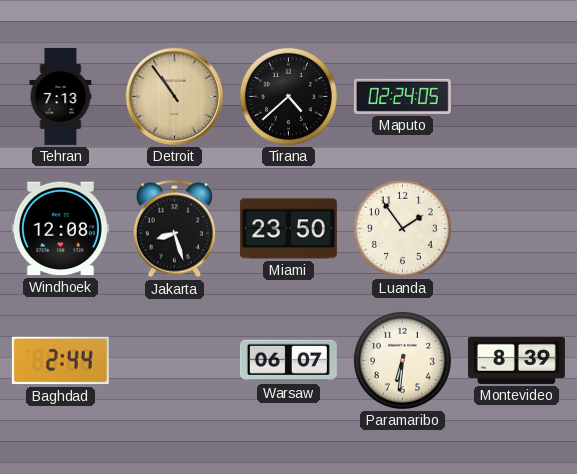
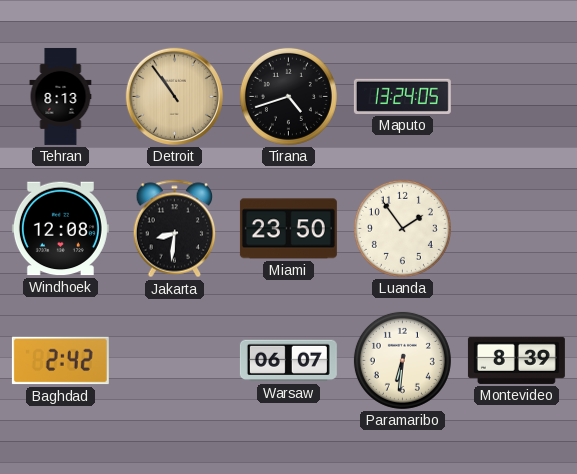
Tehran: 7:13 -> 8:13
Tirana: 4:38 -> 4:42
Maputo: 02:24 -> 13:24
Jakarta: 8:27 -> 8:31
Baghdad: 2:44 -> 2:42
